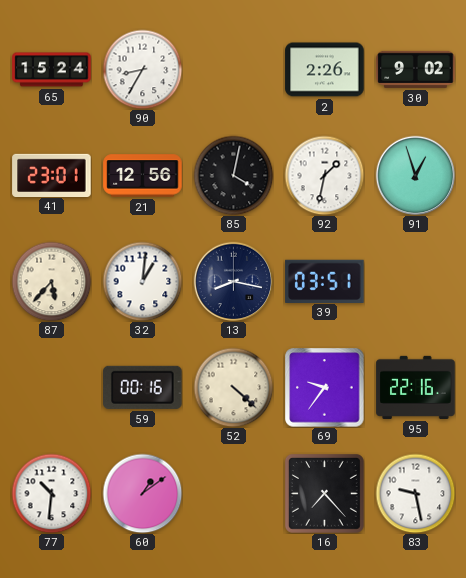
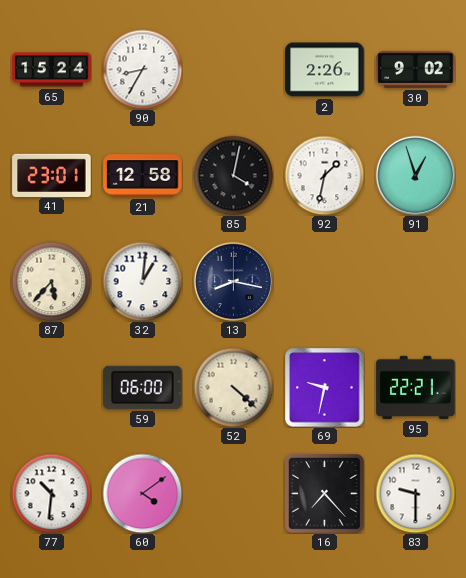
21: 12:56 -> 12:58
39: 03:51 -> none
59: 00:16 -> 06:00
69: 9:36 -> 9:32
95: 22:16 -> 22:21
60: 1:09 -> 4:09
83: 9:28 -> 9:30
